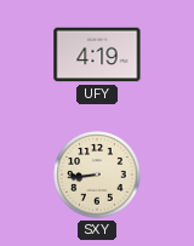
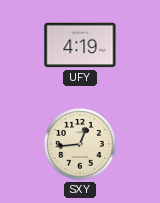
SXY: 8:44 -> 12:44
